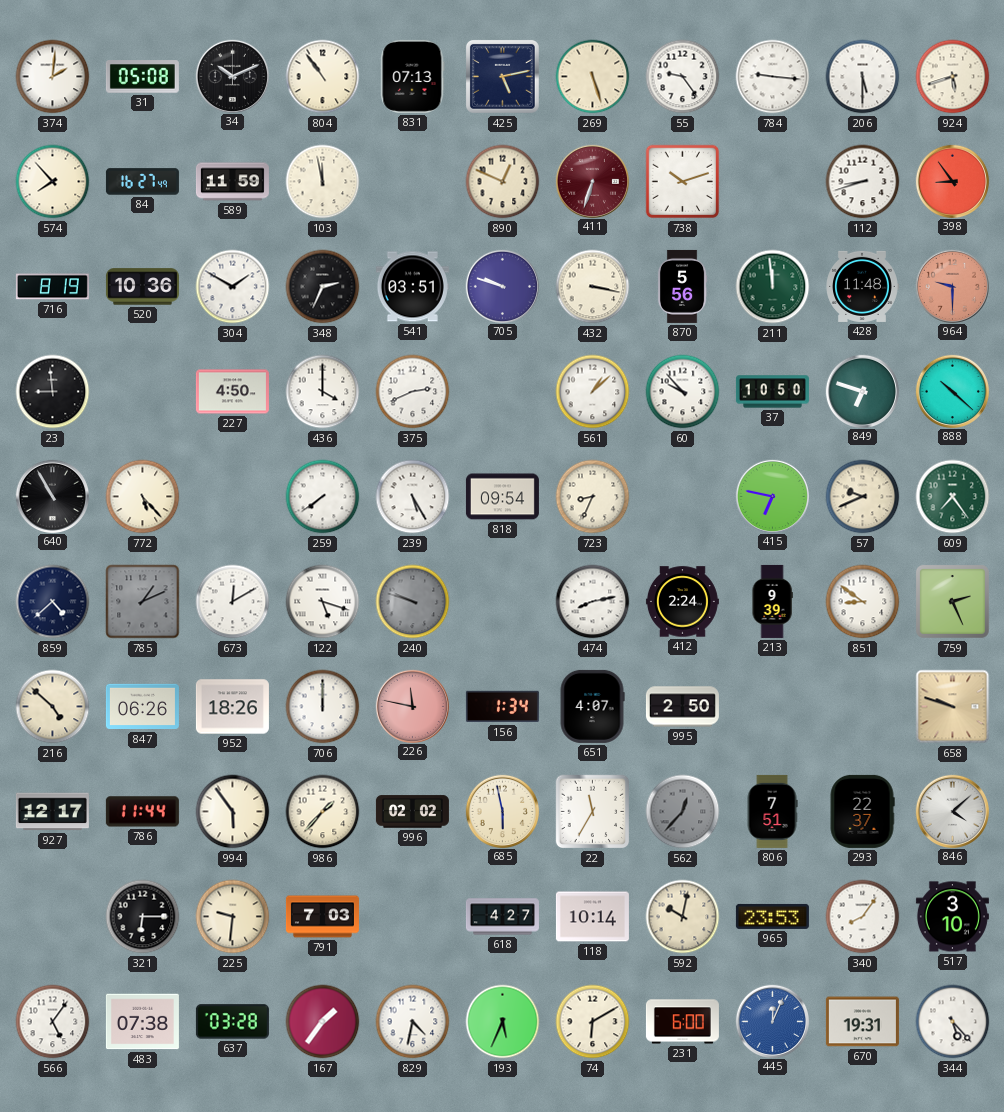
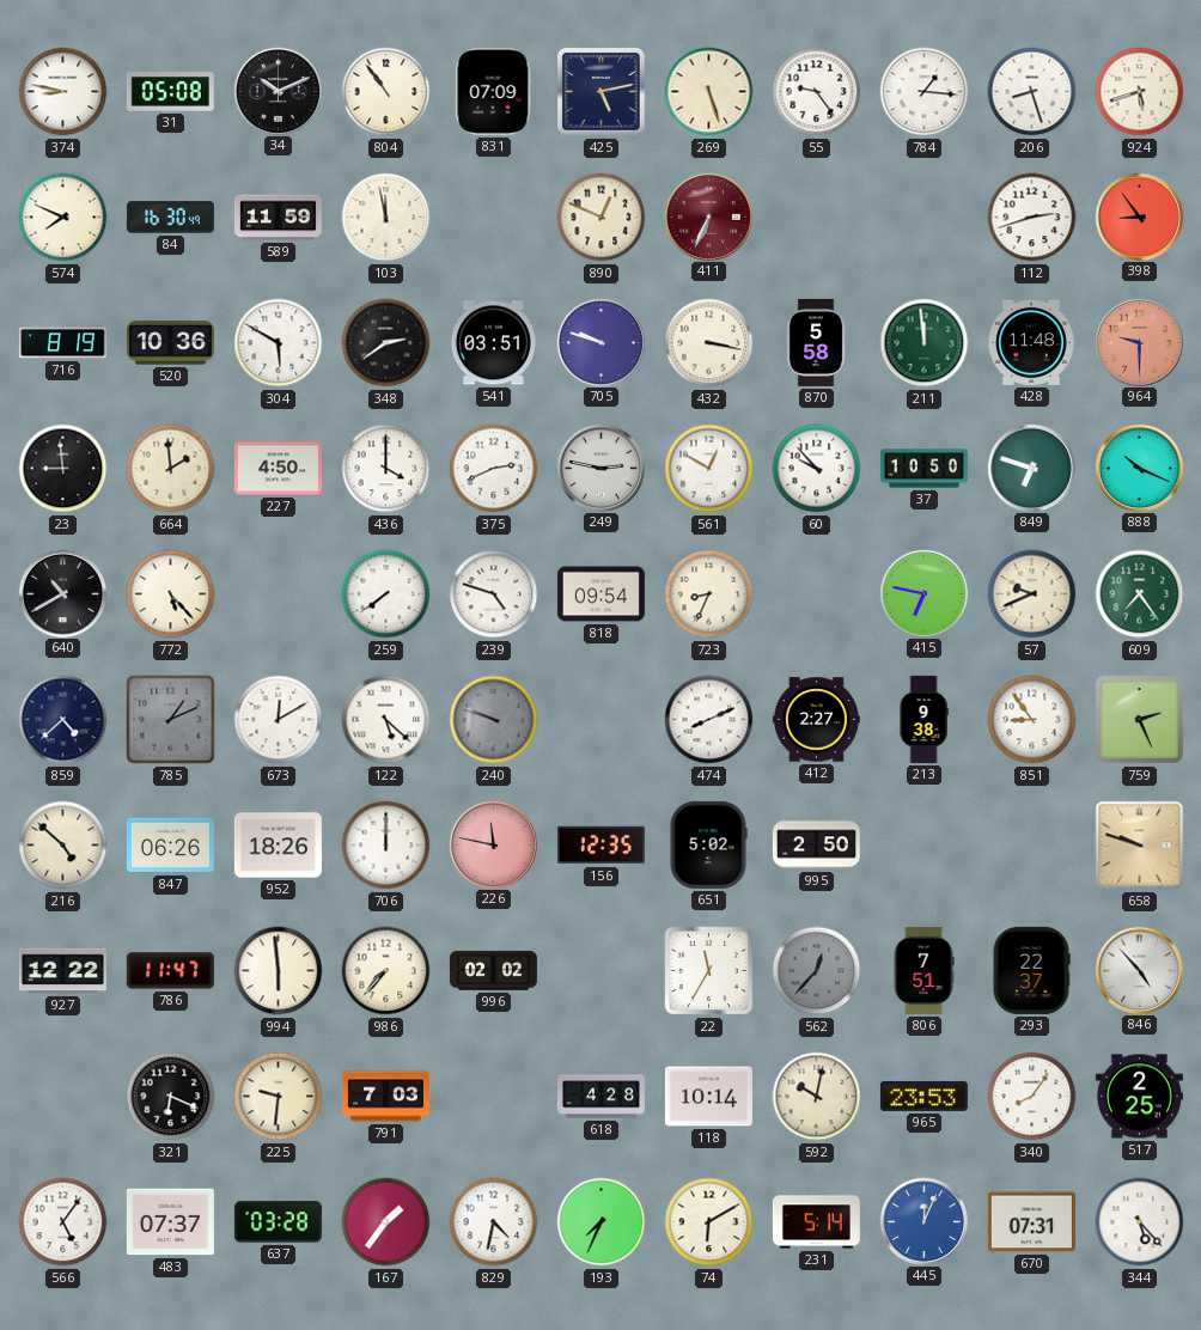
374: 2:01 -> 8:47
831: 07:13 -> 07:09
784: 9:16 -> 1:16
206: 5:30 -> 8:27
574: 7:53 -> 7:49
84: 16:27 -> 16:30
411: 6:33 -> 6:34
738: 10:12 -> none
112: 8:42 -> 2:42
304: 1:50 -> 5:50
348: 2:34 -> 2:39
870: 5:56 -> 5:58
664: none -> 1:59
249: none -> 2:47
561: 1:08 -> 12:50
888: 10:22 -> 10:19
640: 10:55 -> 10:40
239: 5:25 -> 4:48
122: 5:18 -> 5:22
474: 8:13 -> 8:11
412: 2:24 -> 2:27
213: 9:39 -> 9:38
851: 8:51 -> 8:54
156: 1:34 -> 12:35
651: 4:07 -> 5:02
927: 12:17 -> 12:22
786: 11:44 -> 11:47
994: 5:54 -> 5:59
986: 1:37 -> 7:37
685: 5:58 -> none
846: 4:08 -> 4:53
321: 6:15 -> 6:19
618: 4:27 -> 4:28
517: 3:10 -> 2:25
483: 07:38 -> 07:37
193: 5:34 -> 7:34
231: 6:00 -> 5:14
670: 19:31 -> 07:31
